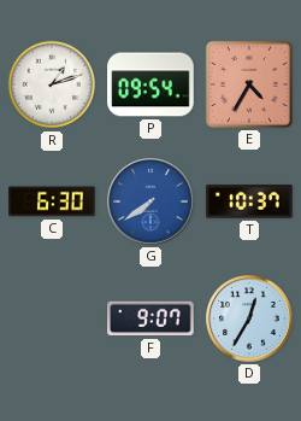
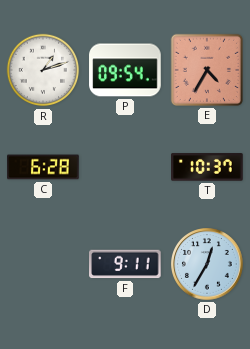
C: 6:30 -> 6:28
G: 7:39 -> none
F: 9:07 -> 9:11
